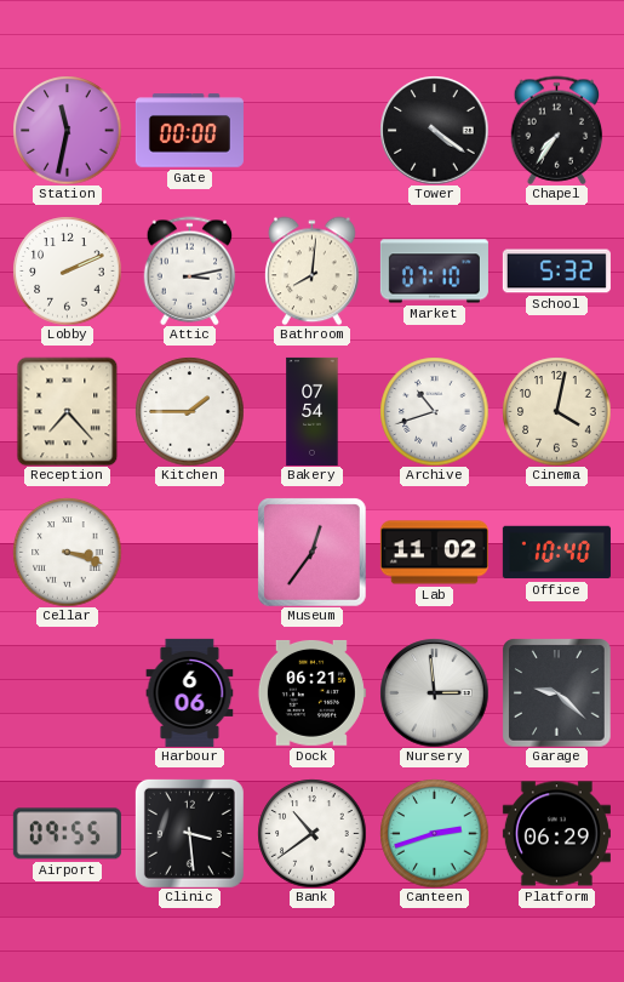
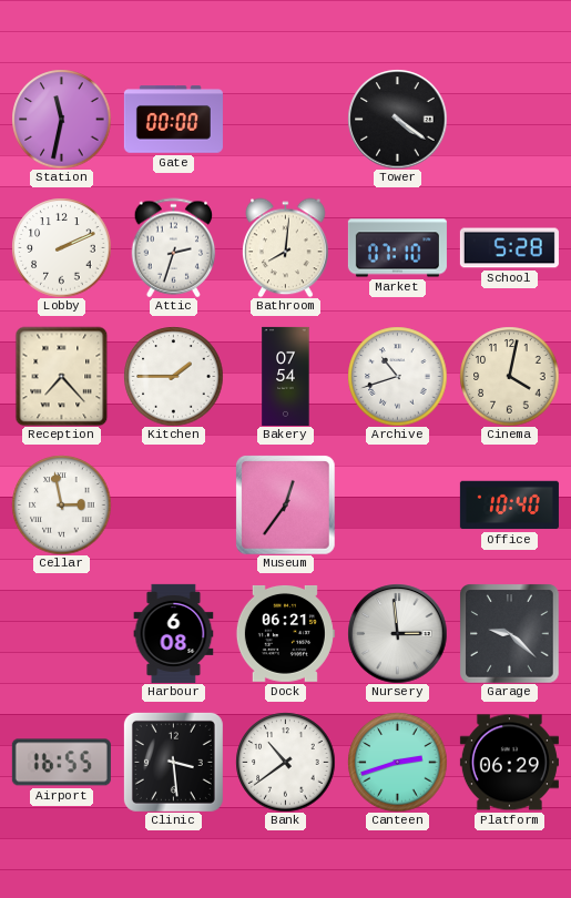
Chapel: 7:36 -> none
Attic: 3:13 -> 2:33
School: 5:32 -> 5:28
Cellar: 3:18 -> 2:58
Lab: 11:02 -> none
Harbour: 6:06 -> 6:08
Airport: 09:55 -> 16:55
